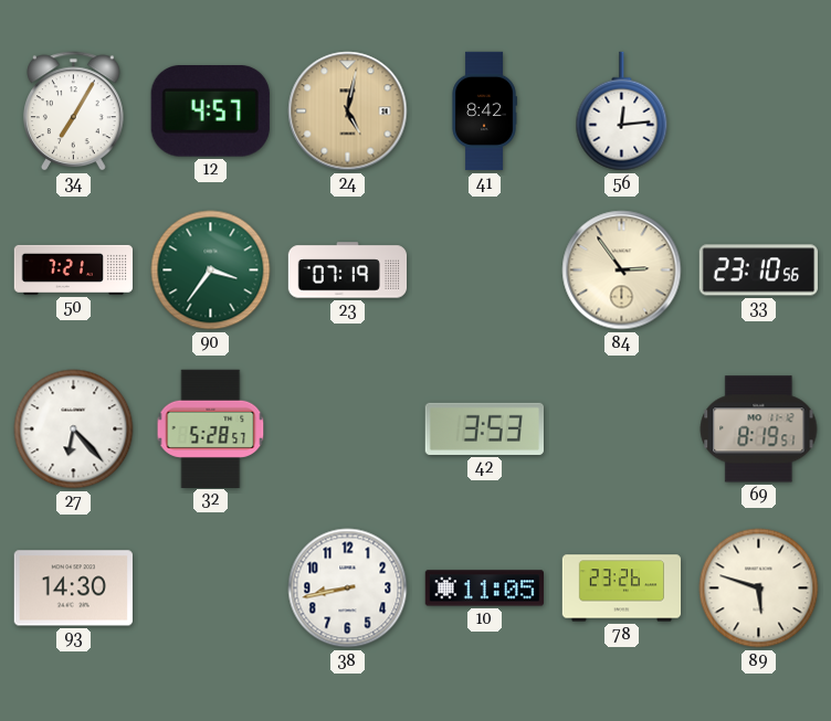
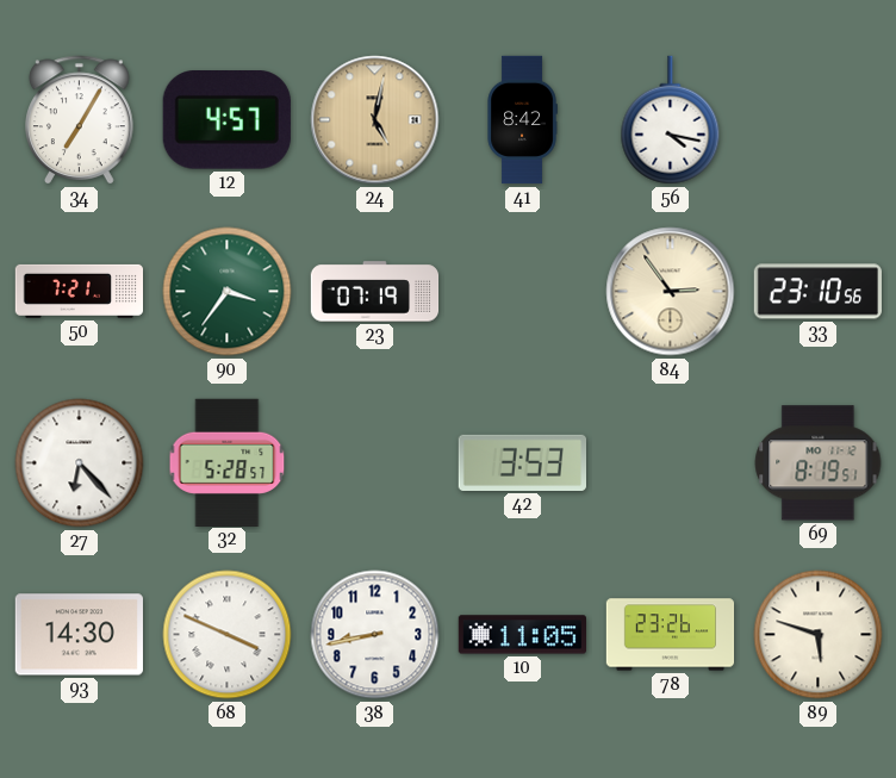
56: 12:14 -> 4:17
68: none -> 3:49
